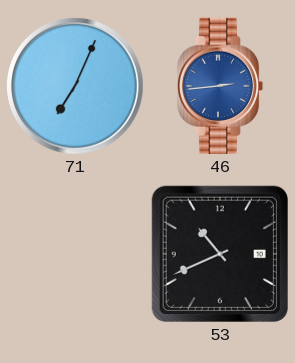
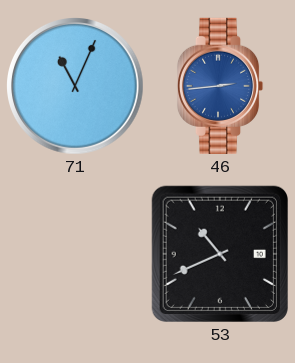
71: 7:04 -> 11:04
